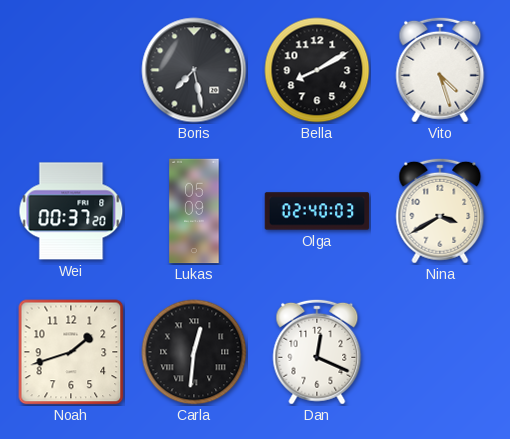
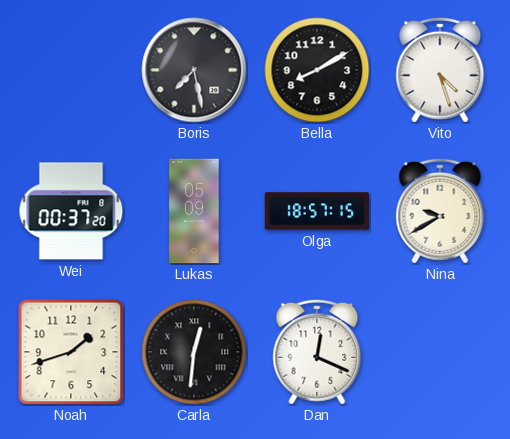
Olga: 02:40 -> 18:57
Nina: 3:40 -> 9:40
